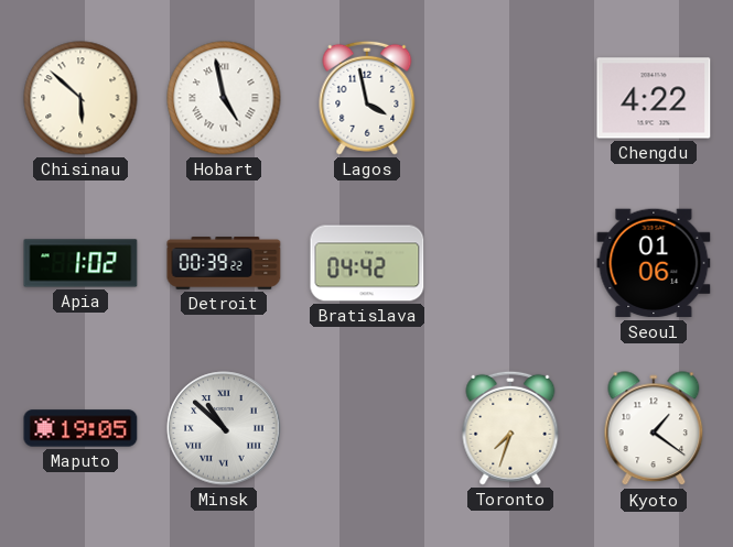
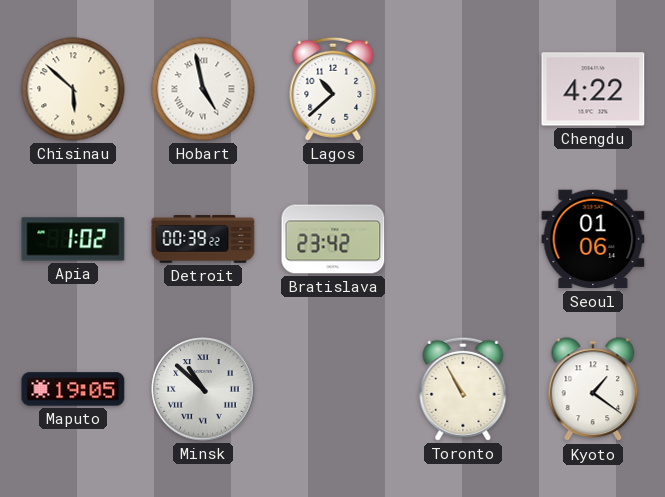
Lagos: 3:58 -> 10:38
Bratislava: 04:42 -> 23:42
Toronto: 7:33 -> 10:55
